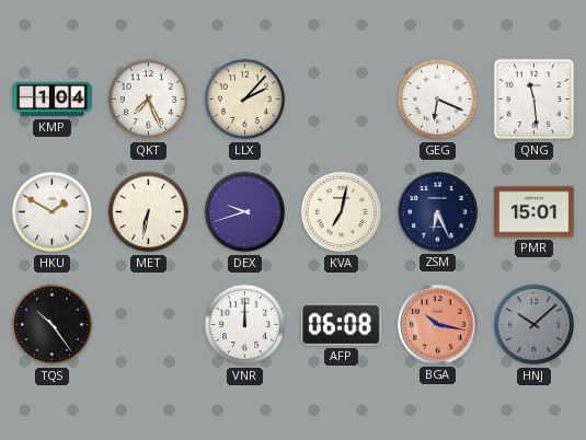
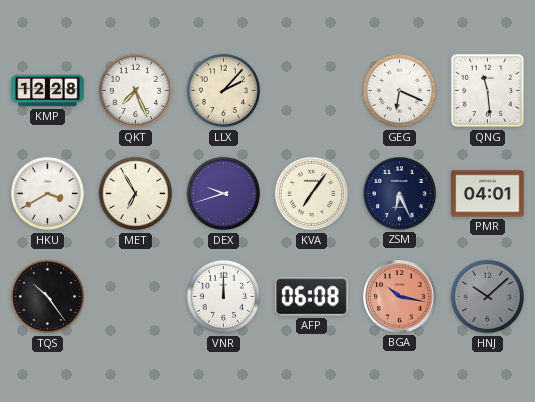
KMP: 1:04 -> 12:28
HKU: 1:50 -> 3:40
MET: 6:32 -> 6:55
KVA: 7:02 -> 7:06
PMR: 15:01 -> 04:01
